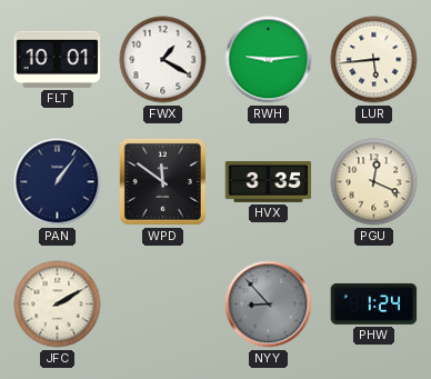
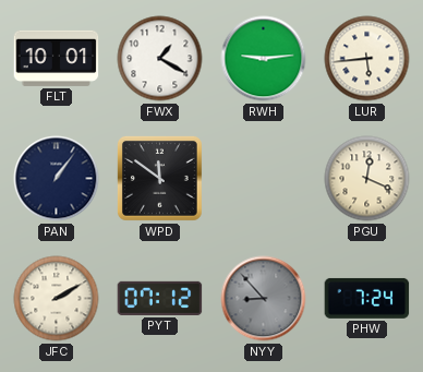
HVX: 3:35 -> none
PYT: none -> 07:12
PHW: 1:24 -> 7:24
